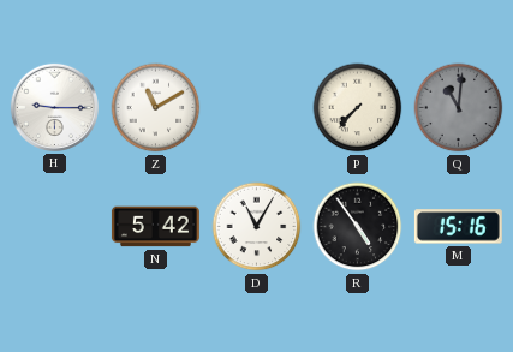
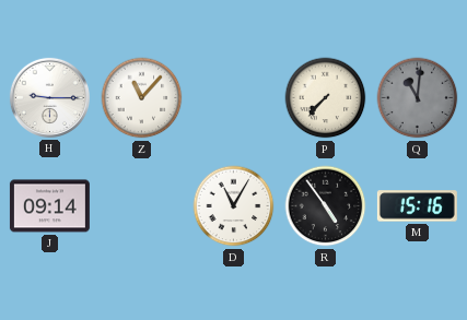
Z: 11:10 -> 11:07
J: none -> 09:14
N: 5:42 -> none
